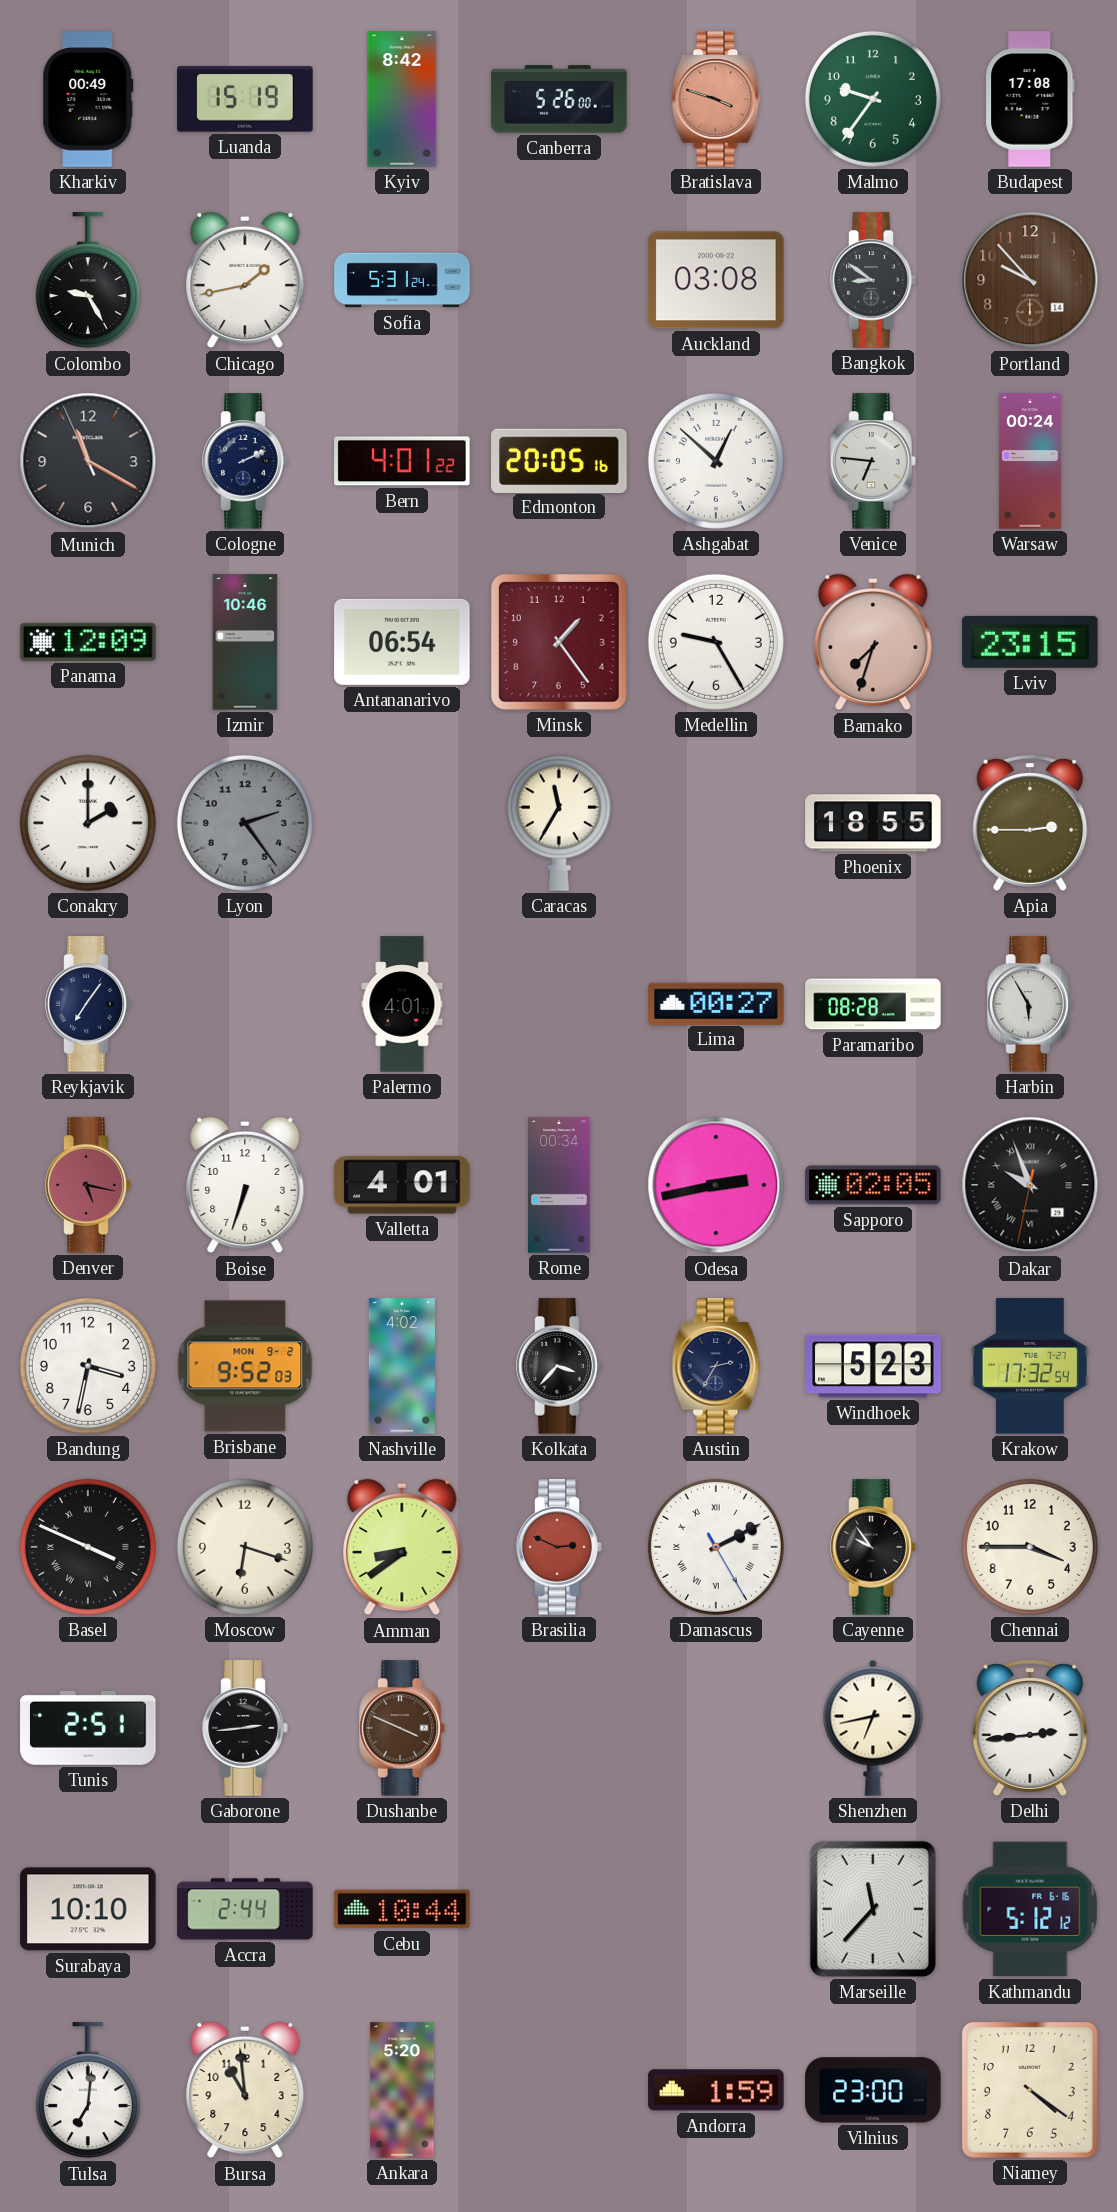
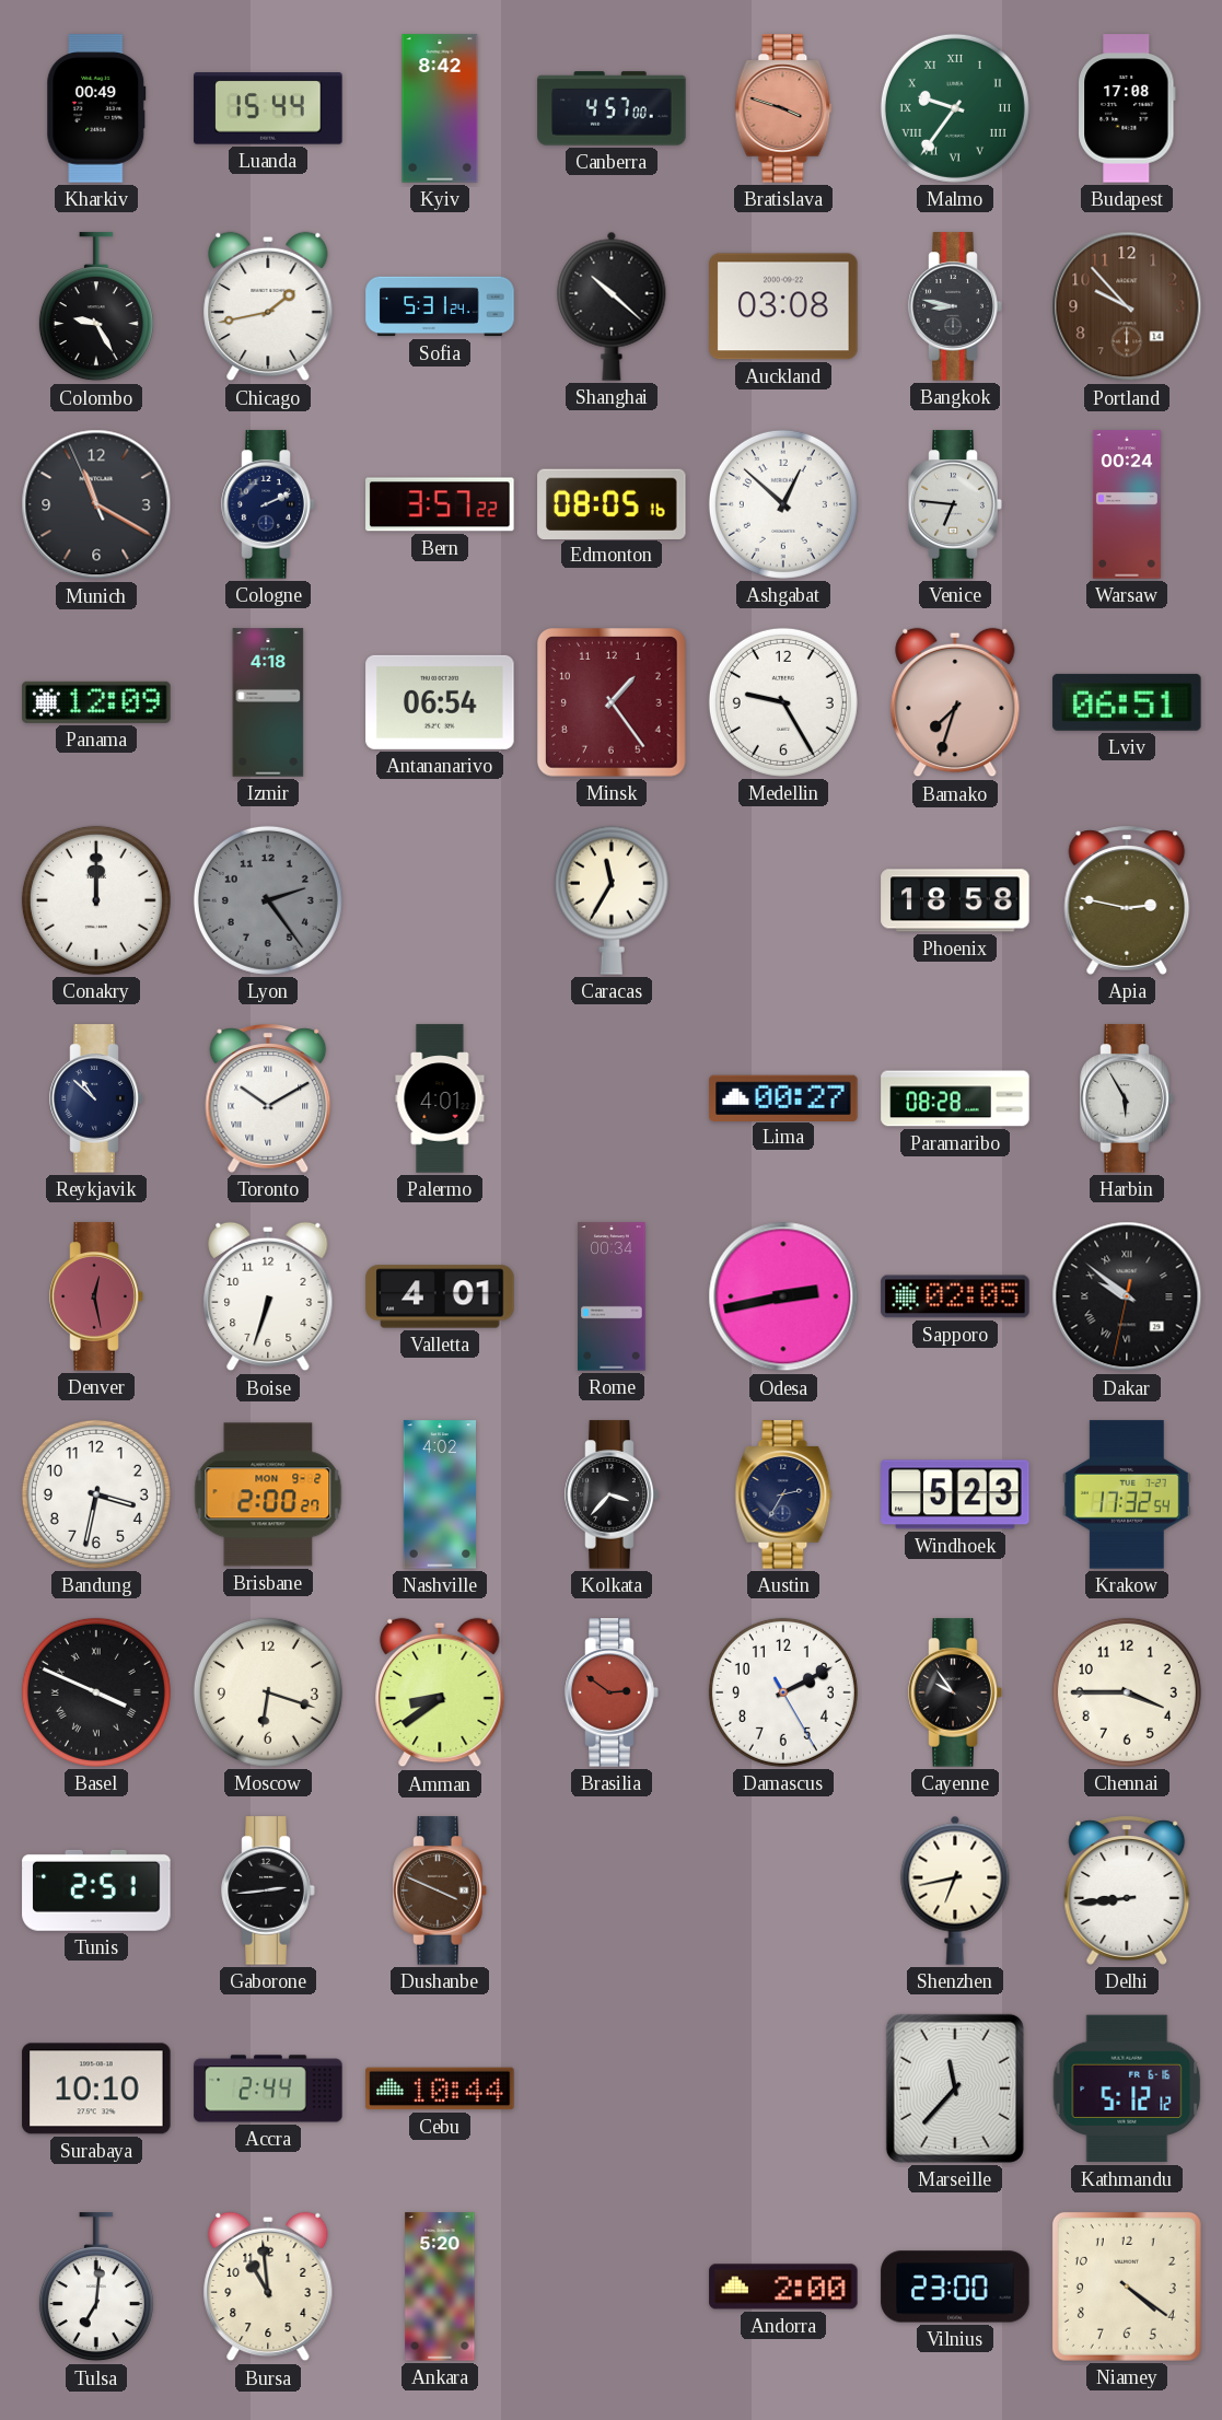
Luanda: 15:19 -> 15:44
Canberra: 5:26 -> 4:57
Malmo numerals: Arabic -> Roman
Shanghai: none -> 10:22
Bangkok: 8:51 -> 8:47
Bern: 4:01 -> 3:57
Edmonton: 20:05 -> 08:05
Izmir: 10:46 -> 4:18
Lviv: 23:15 -> 06:51
Conakry: 2:00 -> 12:00
Phoenix: 18:55 -> 18:58
Apia: 2:45 -> 2:47
Reykjavik: 7:06 -> 10:52
Toronto: none -> 10:10
Denver: 5:17 -> 12:28
Dakar: 9:56 -> 9:51
Brisbane: 9:52 -> 2:00
Brasilia: 2:49 -> 2:51
Damascus numerals: Roman -> Arabic
Delhi: 2:44 -> 8:44
Andorra: 1:59 -> 2:00
